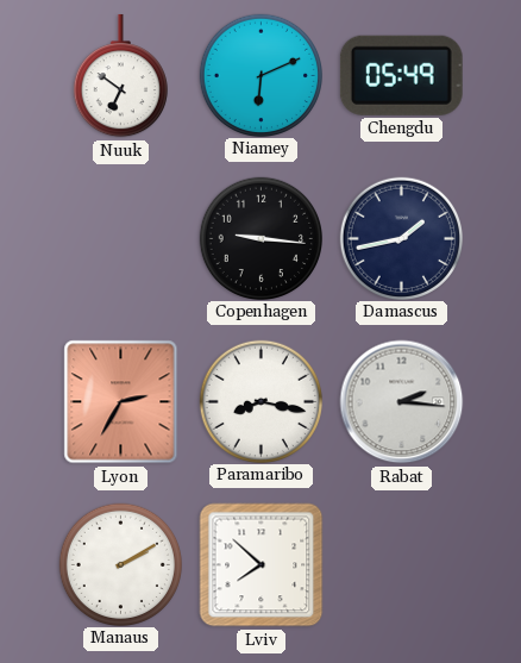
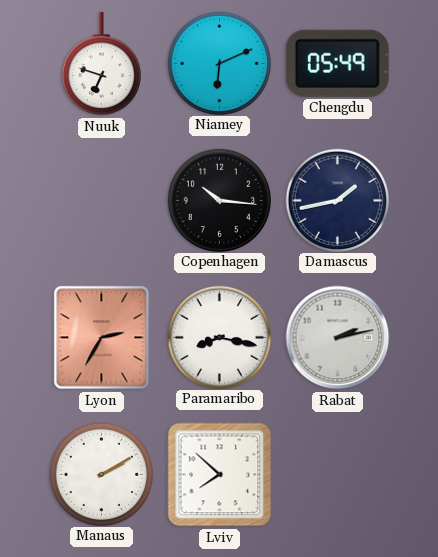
Nuuk: 6:51 -> 6:48
Copenhagen: 9:16 -> 10:16
Rabat: 2:16 -> 2:13
